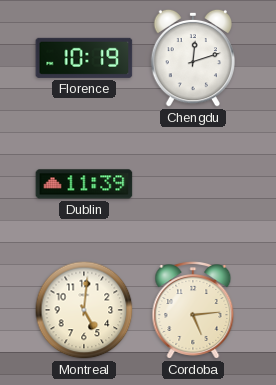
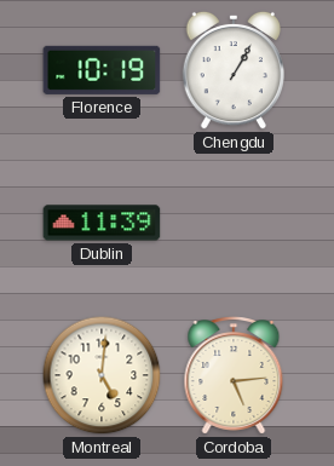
Chengdu: 12:12 -> 1:05
